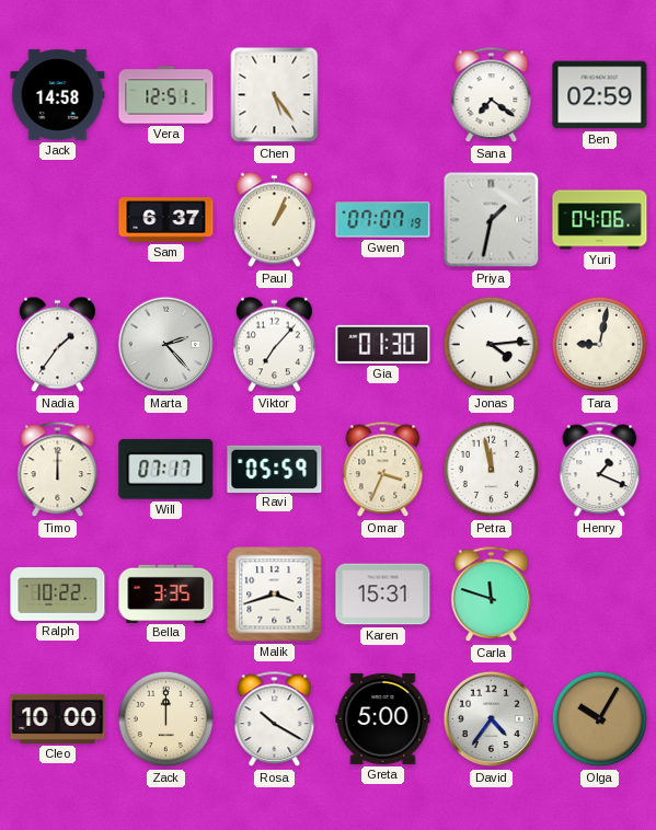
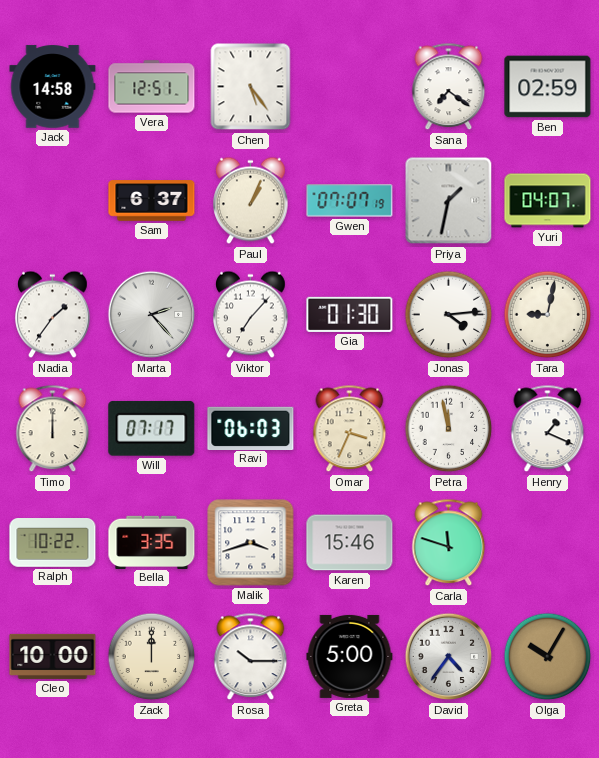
Yuri: 04:06 -> 04:07
Ravi: 05:59 -> 06:03
Karen: 15:31 -> 15:46
Rosa: 10:20 -> 10:15
